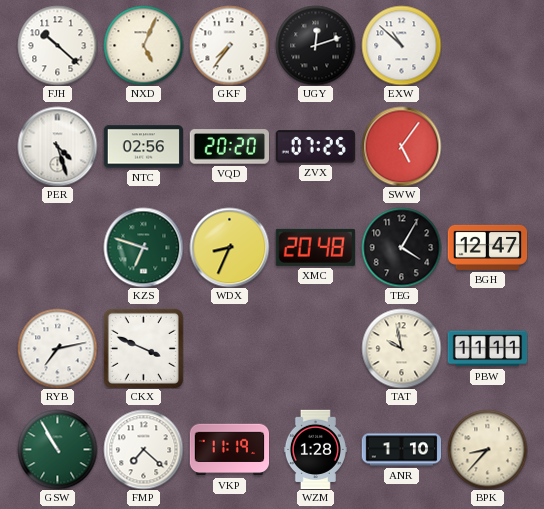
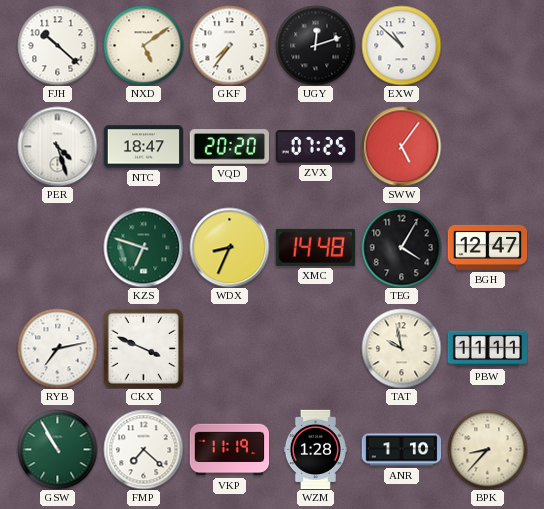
NXD: 5:04 -> 5:09
NTC: 02:56 -> 18:47
XMC: 20:48 -> 14:48
